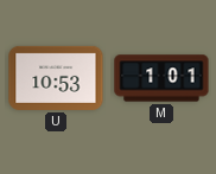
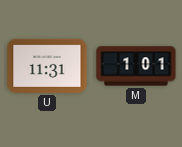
U: 10:53 -> 11:31
